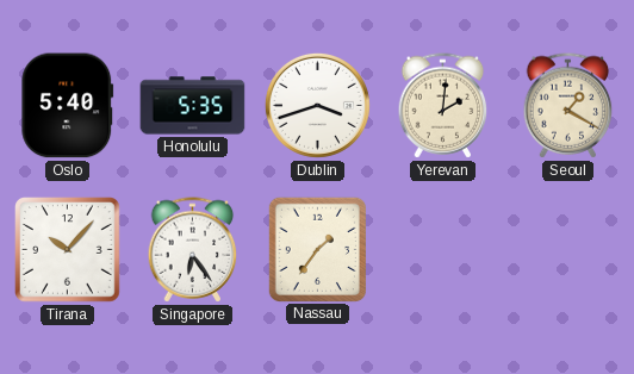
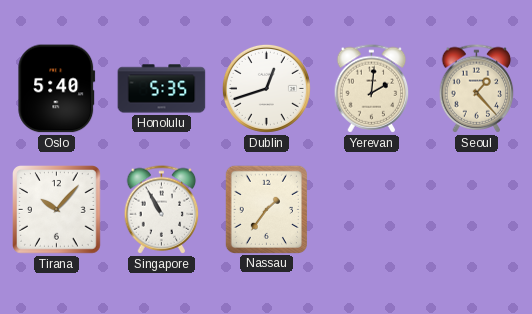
Dublin: 3:42 -> 12:42
Seoul: 1:20 -> 1:23
Singapore: 6:24 -> 10:55
